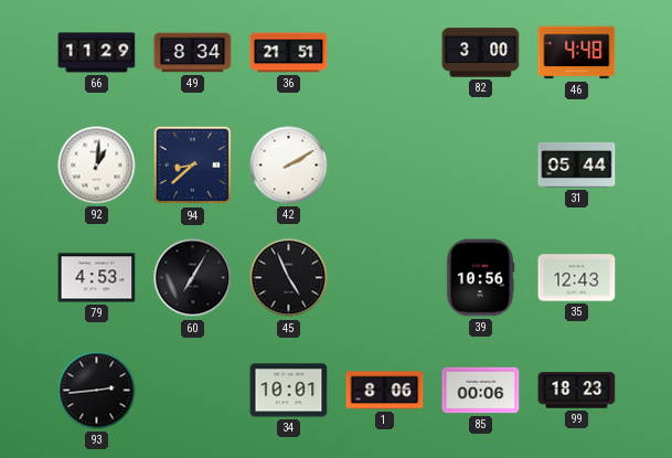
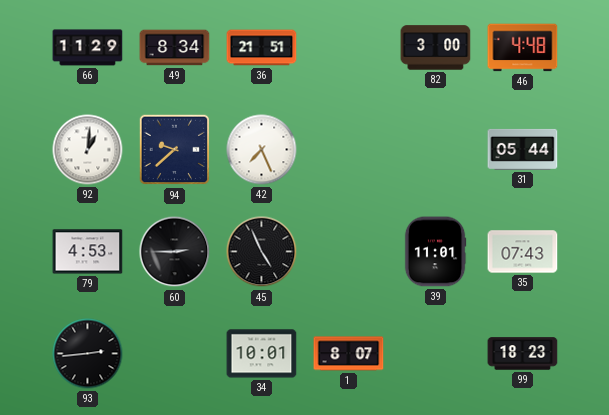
94: 8:38 -> 9:38
42: 2:10 -> 7:26
60: 7:05 -> 2:45
39: 10:56 -> 11:01
35: 12:43 -> 07:43
1: 8:06 -> 8:07
85: 00:06 -> none
